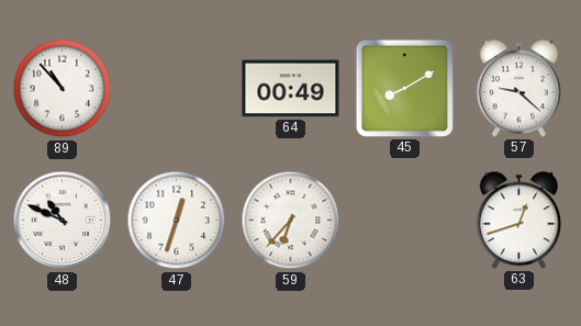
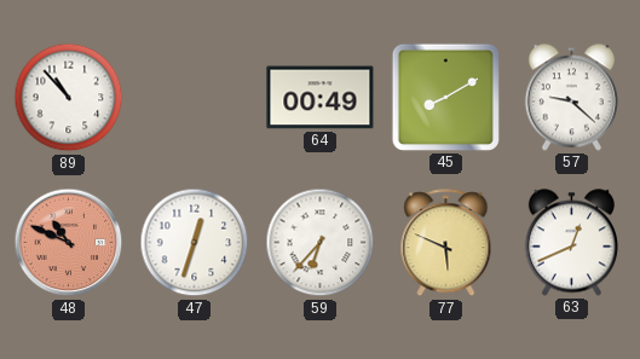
48 dial: white -> salmon
77: none -> 5:49
63: 12:42 -> 12:41
